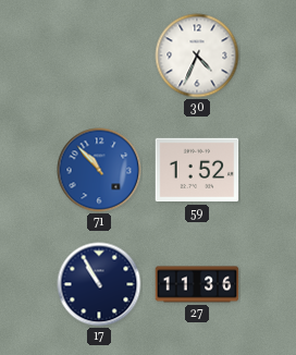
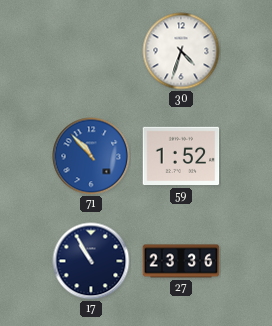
30: 4:34 -> 4:33
27: 11:36 -> 23:36
